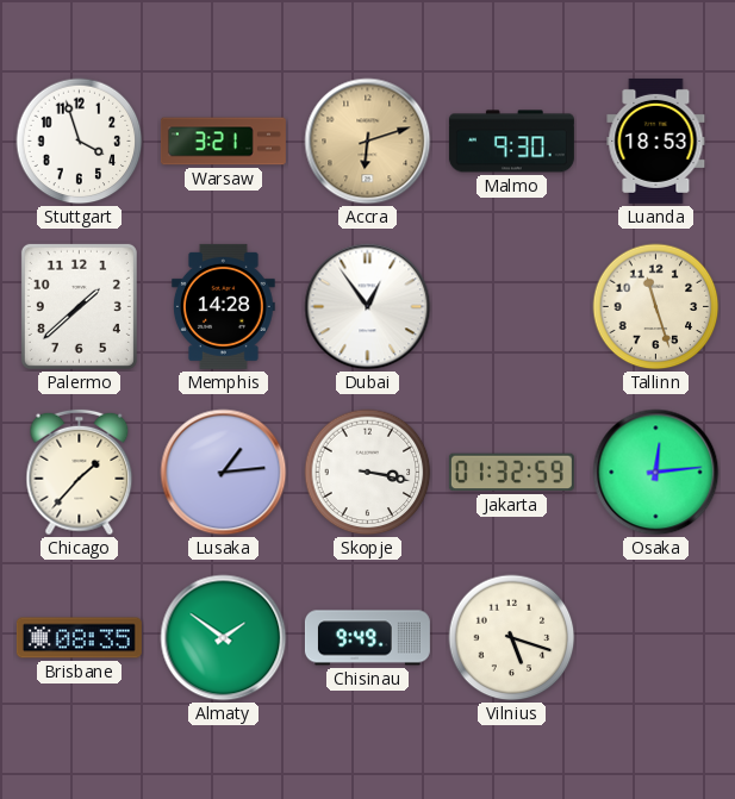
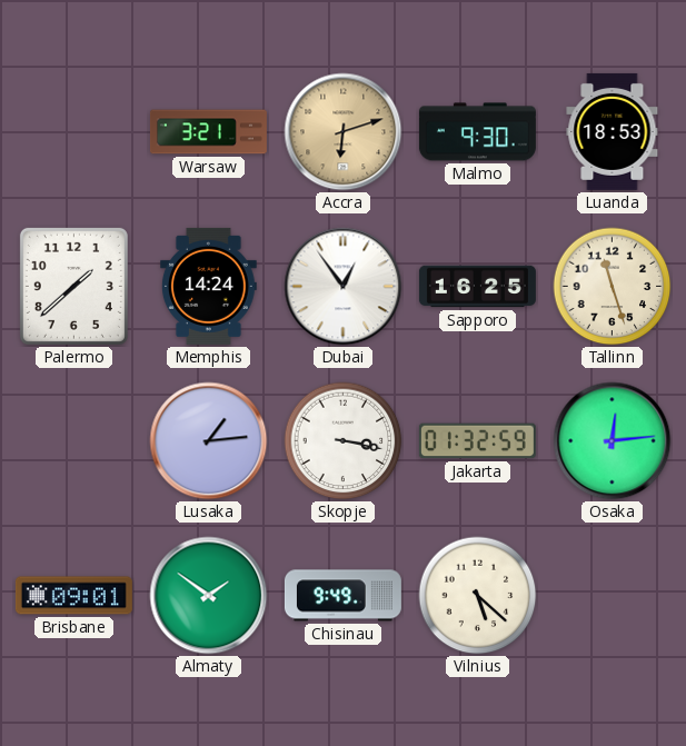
Stuttgart: 3:57 -> none
Memphis: 14:28 -> 14:24
Sapporo: none -> 16:25
Chicago: 1:37 -> none
Brisbane: 08:35 -> 09:01
Vilnius: 5:18 -> 5:22
